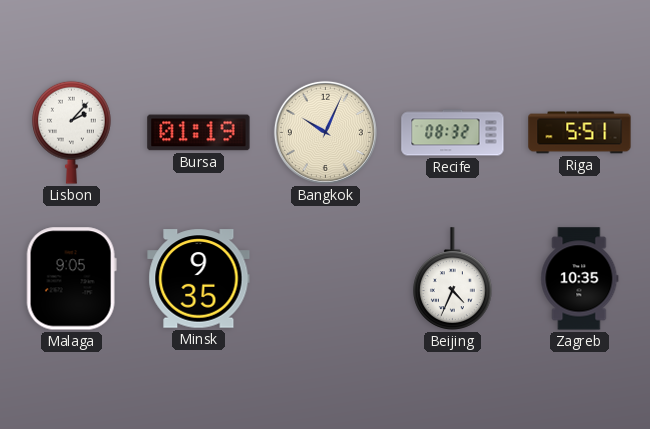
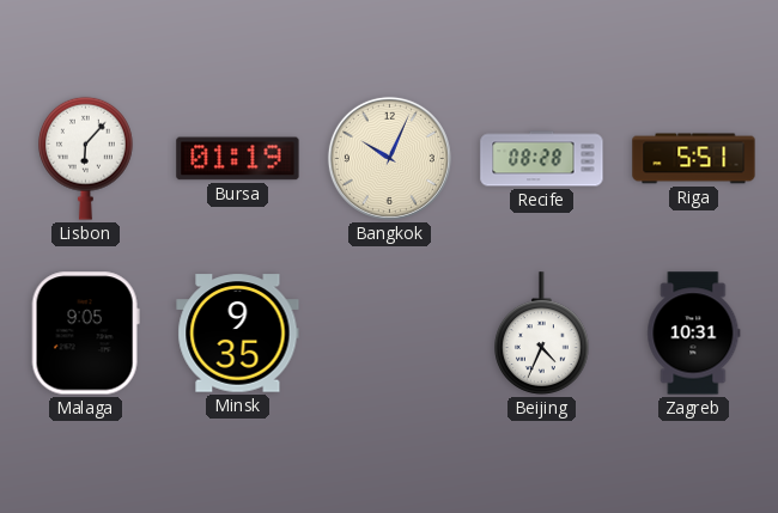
Lisbon: 2:07 -> 6:07
Recife: 08:32 -> 08:28
Zagreb: 10:35 -> 10:31
